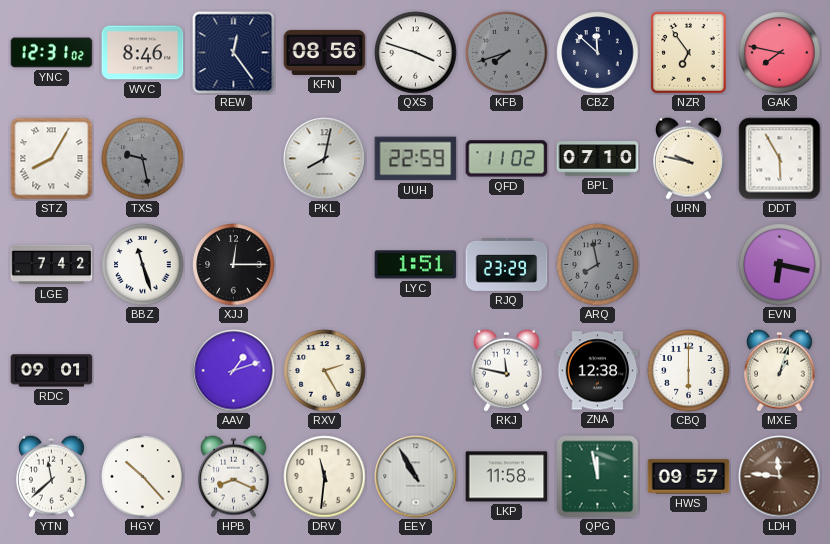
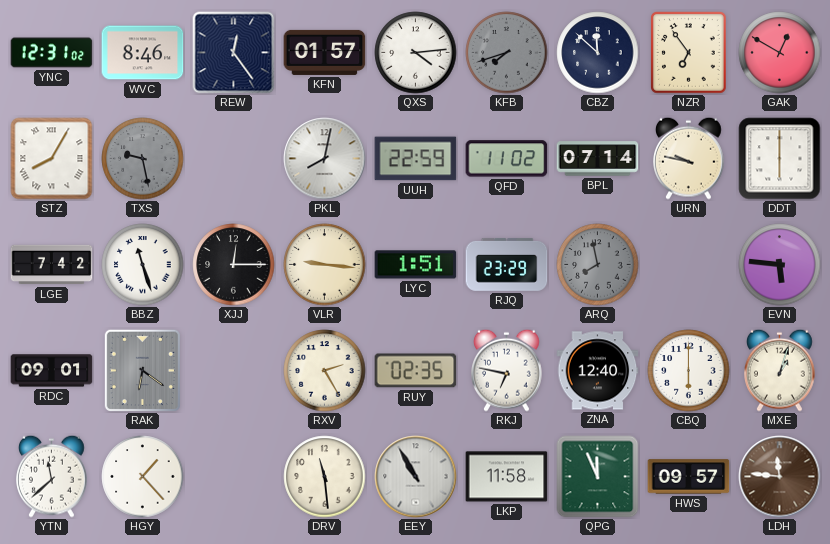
KFN: 08:56 -> 01:57
QXS: 3:48 -> 4:14
GAK: 7:47 -> 12:50
BPL: 07:10 -> 07:14
DDT: 5:55 -> 6:00
VLR: none -> 9:16
EVN: 6:17 -> 5:46
RAK: none -> 6:21
AAV: 1:12 -> none
RUY: none -> 02:35
RKJ: 11:47 -> 6:47
ZNA: 12:38 -> 12:40
HGY: 10:23 -> 1:23
HPB: 8:19 -> none
DRV: 11:31 -> 11:29
QPG: 11:58 -> 11:56
